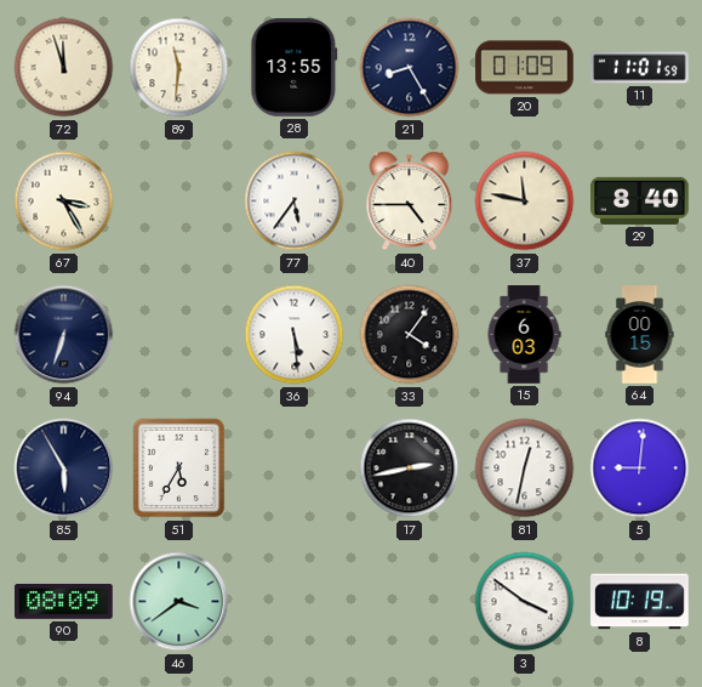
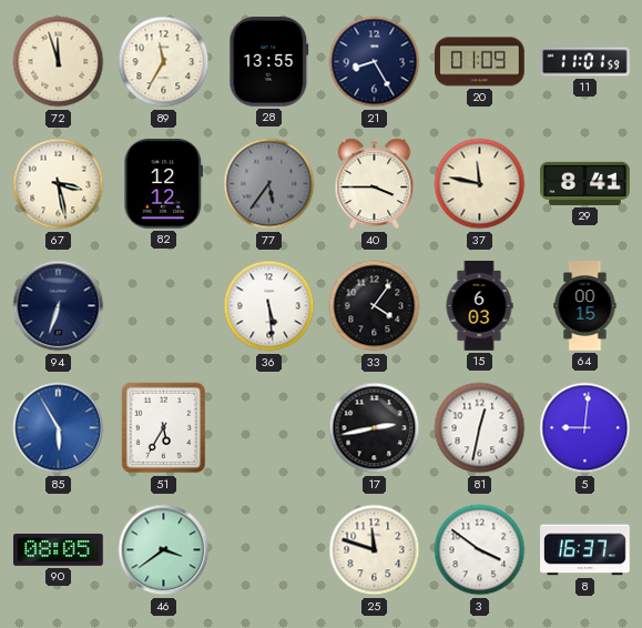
89: 11:31 -> 11:35
67: 3:25 -> 3:28
82: none -> 12:12
77 dial: white -> grey
40: 4:45 -> 3:45
29: 8:40 -> 8:41
85 dial: navy -> blue
90: 08:09 -> 08:05
25: none -> 11:48
8: 10:19 -> 16:37
